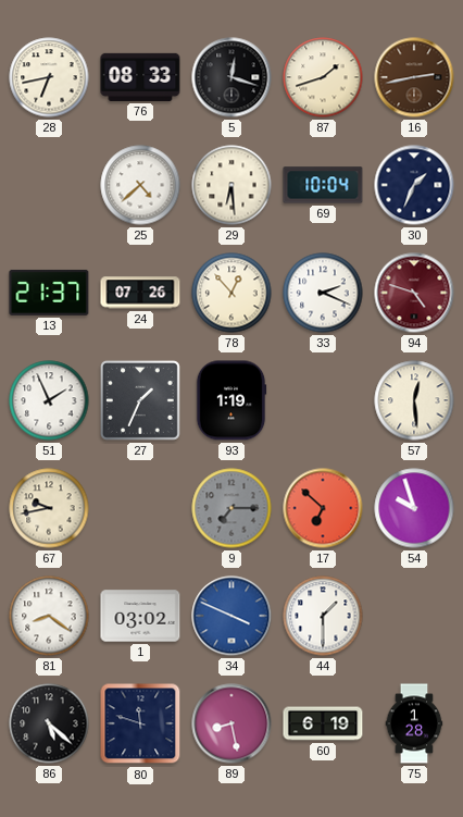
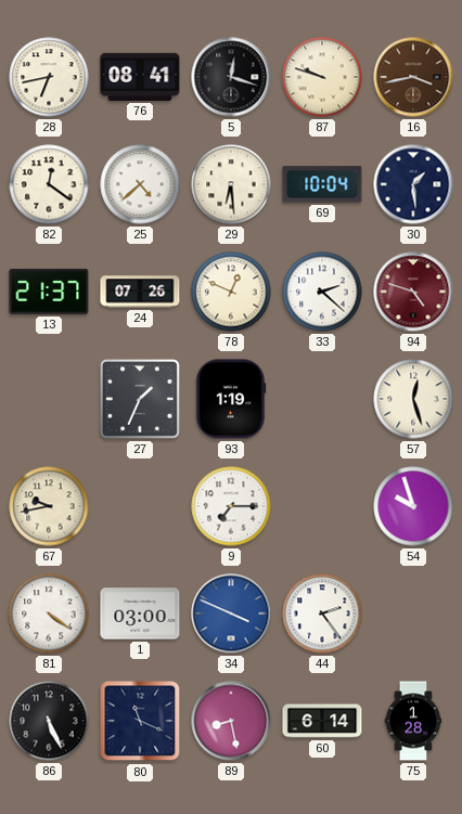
76: 08:33 -> 08:41
87: 1:42 -> 9:48
16: 2:43 -> 3:43
82: none -> 12:21
30: 1:34 -> 1:29
78: 12:53 -> 12:49
33: 2:19 -> 2:22
51: 1:56 -> none
57: 12:29 -> 12:27
9 dial: grey -> white
17: 6:52 -> none
81: 8:21 -> 4:21
1: 03:02 -> 03:00
44: 1:30 -> 2:24
86: 5:22 -> 5:26
80: 11:48 -> 11:19
60: 6:19 -> 6:14
